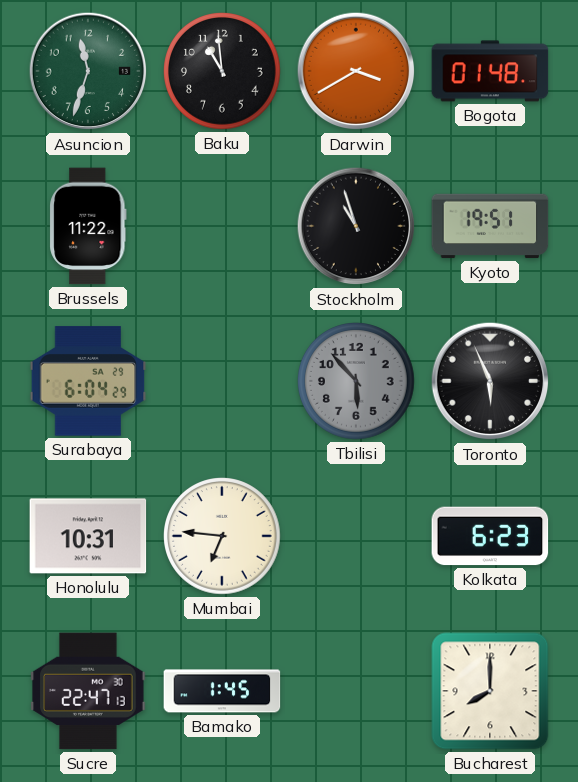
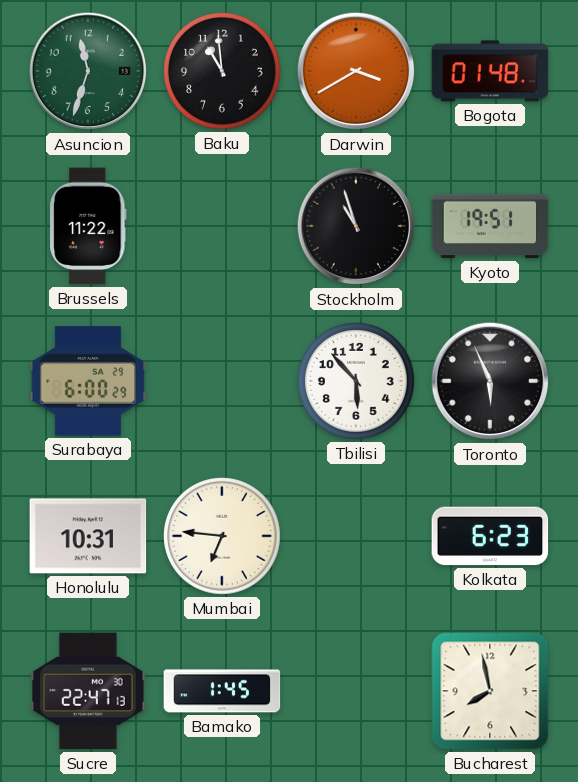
Surabaya: 6:04 -> 6:00
Tbilisi dial: grey -> white
Bucharest: 8:00 -> 7:58
